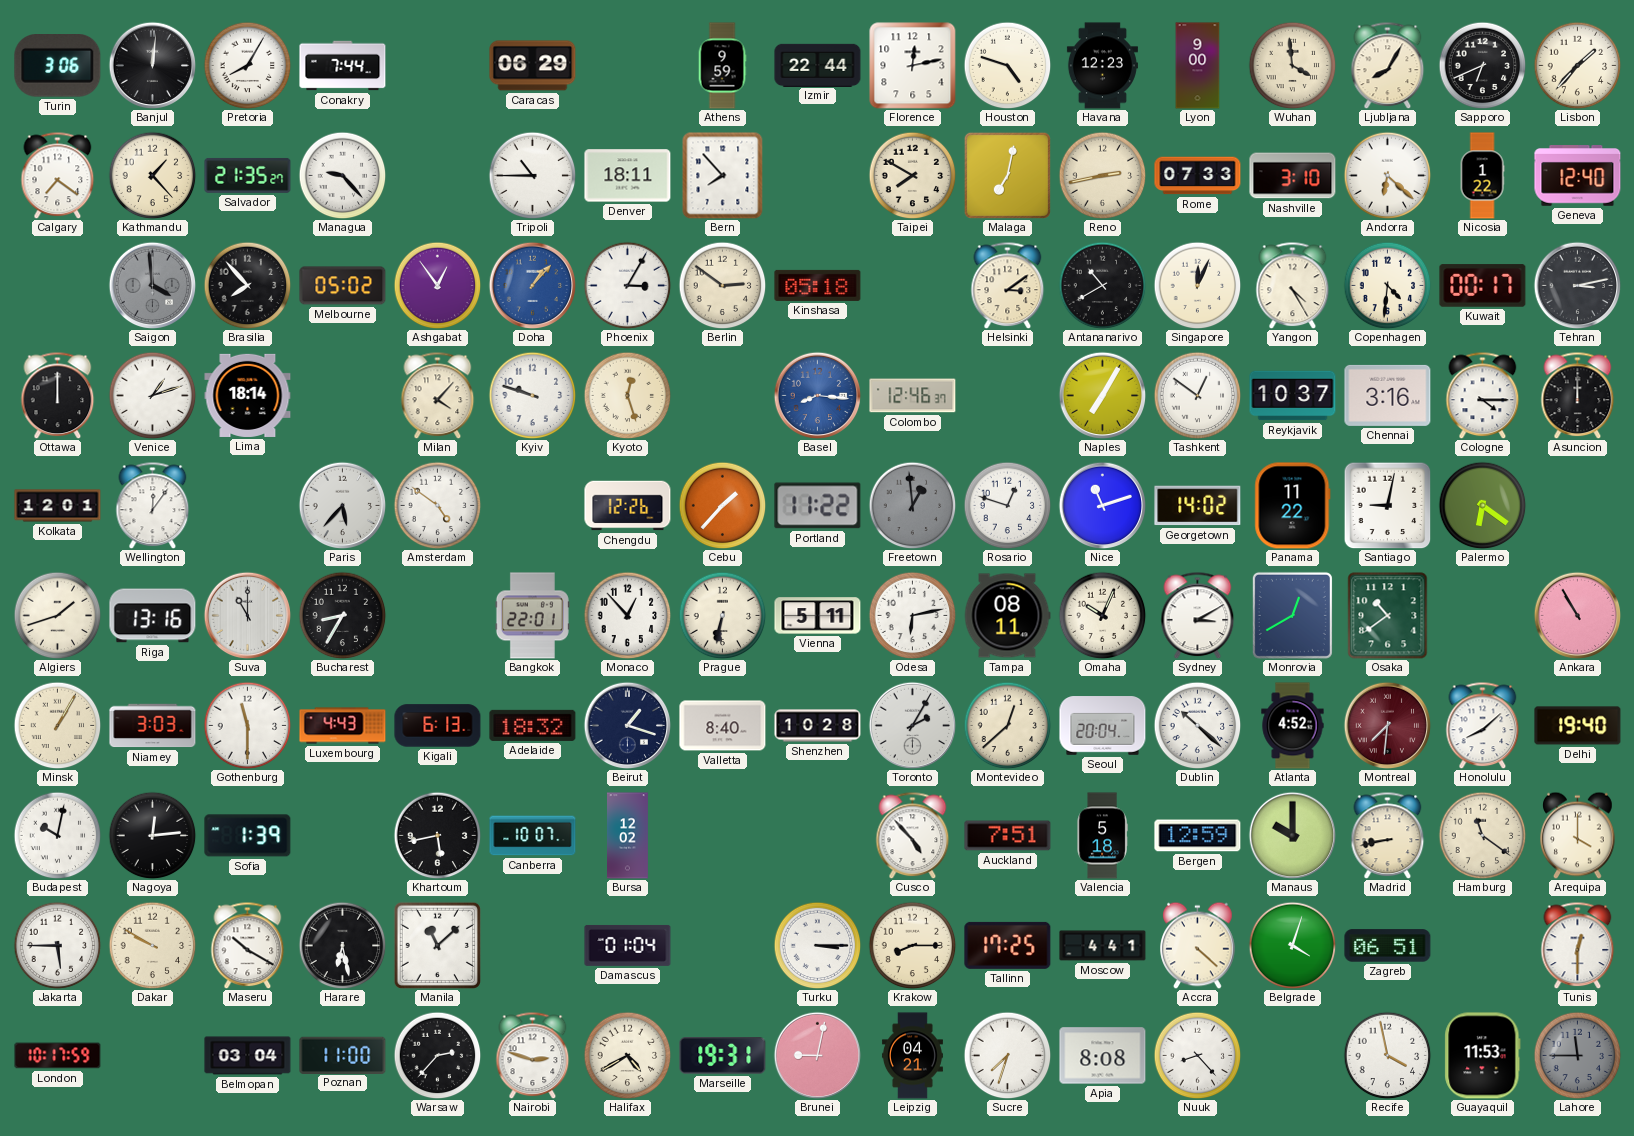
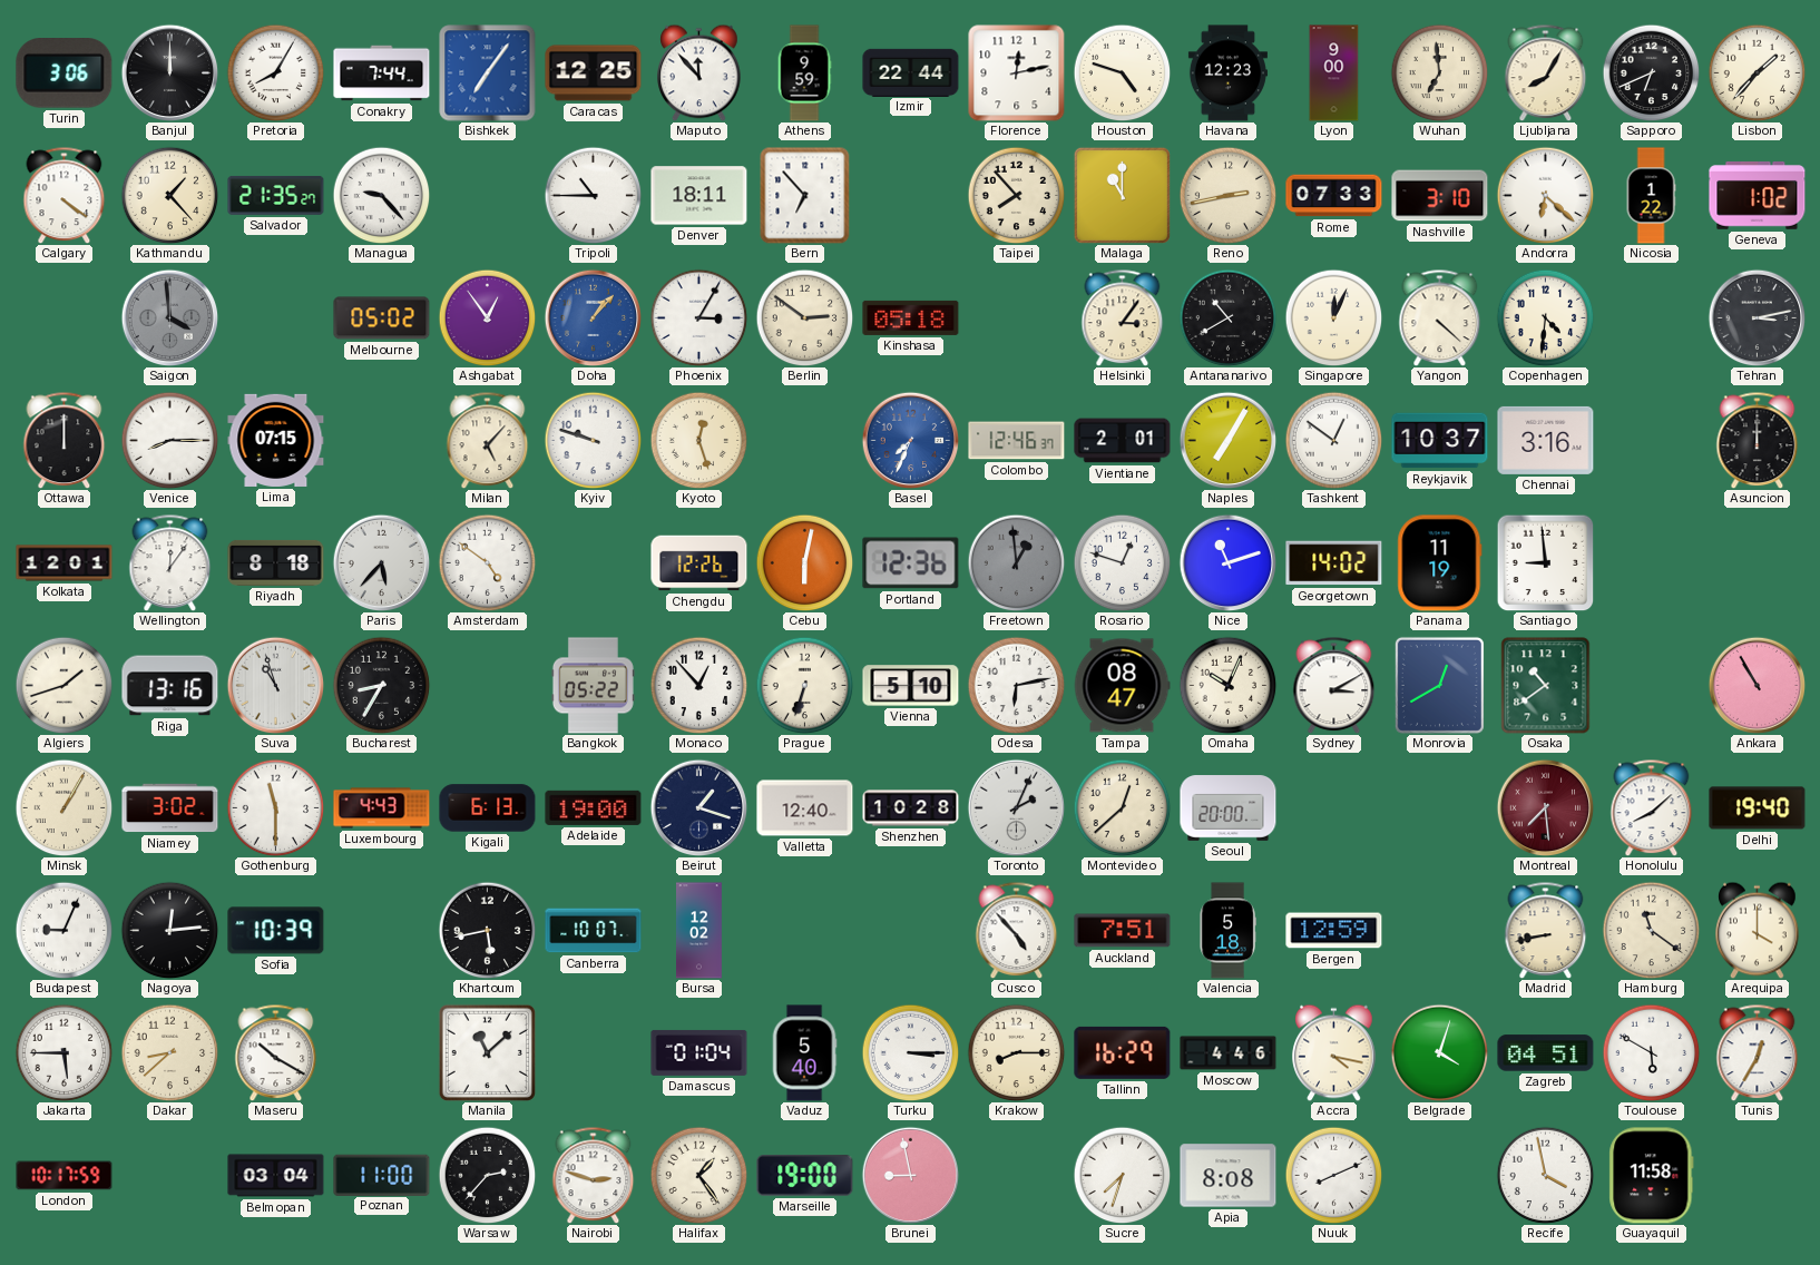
Banjul: 12:01 -> 12:00
Bishkek: none -> 7:06
Caracas: 06:29 -> 12:25
Maputo: none -> 11:53
Wuhan: 3:59 -> 6:59
Calgary: 7:21 -> 4:21
Bern: 7:53 -> 6:53
Taipei: 7:50 -> 7:53
Malaga: 7:02 -> 11:00
Geneva: 12:40 -> 1:02
Brasilia: 7:53 -> none
Helsinki: 3:09 -> 3:06
Yangon: 4:25 -> 4:22
Kuwait: 00:17 -> none
Venice: 1:12 -> 8:15
Lima: 18:14 -> 07:15
Milan: 4:07 -> 5:07
Basel: 8:16 -> 7:34
Vientiane: none -> 2:01
Cologne: 4:15 -> none
Riyadh: none -> 8:18
Cebu: 1:37 -> 6:02
Portland: 11:22 -> 12:36
Panama: 11:22 -> 11:19
Santiago: 9:02 -> 8:59
Palermo: 6:21 -> none
Suva: 11:00 -> 10:57
Bangkok: 22:01 -> 05:22
Prague: 6:32 -> 6:33
Vienna: 5:11 -> 5:10
Tampa: 08:11 -> 08:47
Niamey: 3:03 -> 3:02
Adelaide: 18:32 -> 19:00
Valletta: 8:40 -> 12:40
Toronto: 2:05 -> 2:04
Seoul: 20:04 -> 20:00
Dublin: 10:22 -> none
Atlanta: 4:52 -> none
Montreal: 7:31 -> 7:29
Budapest: 10:02 -> 9:04
Sofia: 1:39 -> 10:39
Manaus: 10:00 -> none
Dakar: 9:50 -> 8:38
Harare: 6:28 -> none
Vaduz: none -> 5:40
Tallinn: 17:25 -> 16:29
Moscow: 4:41 -> 4:46
Accra: 4:22 -> 4:17
Zagreb: 06:51 -> 04:51
Toulouse: none -> 5:50
Tunis: 12:30 -> 12:35
Halifax: 4:40 -> 1:24
Marseille: 19:31 -> 19:00
Brunei: 9:02 -> 8:58
Leipzig: 04:21 -> none
Nuuk: 8:23 -> 8:11
Guayaquil: 11:53 -> 11:58
Lahore: 11:45 -> none
